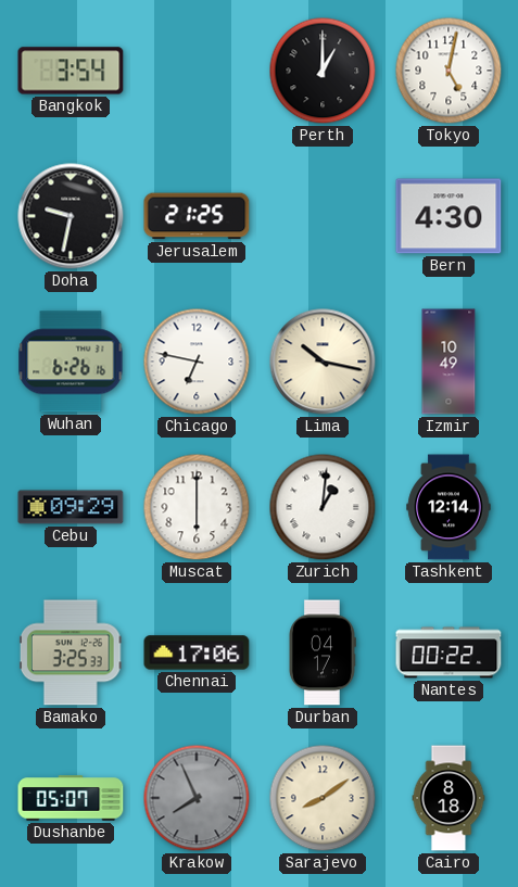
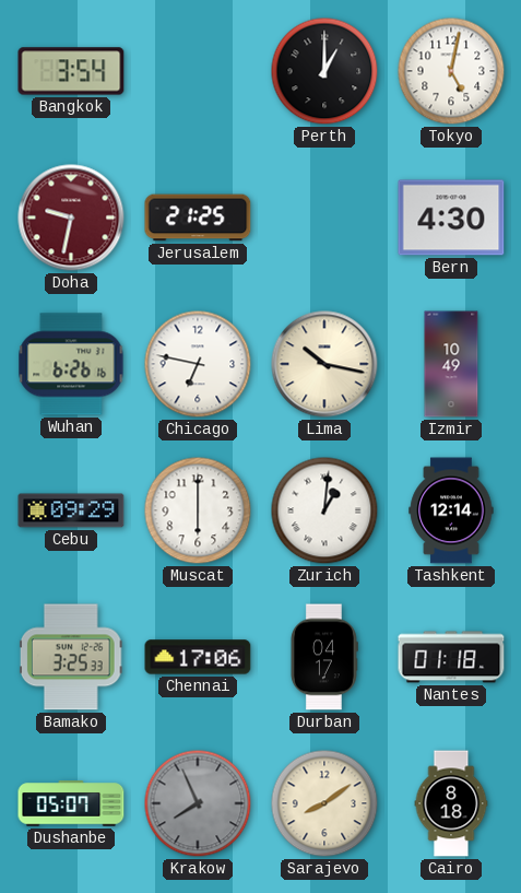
Doha dial: black -> burgundy
Nantes: 00:22 -> 01:18
